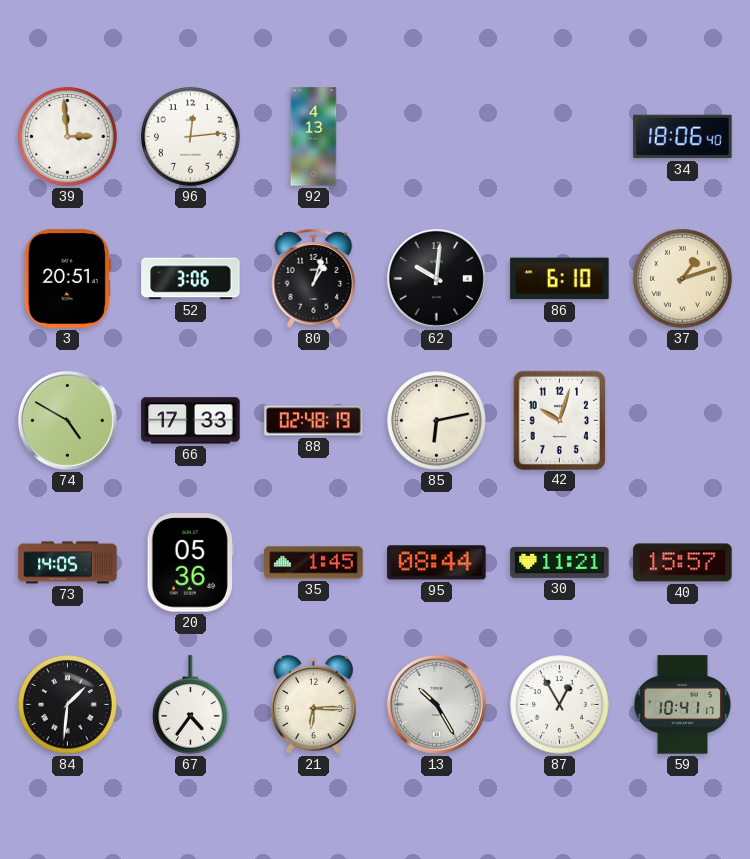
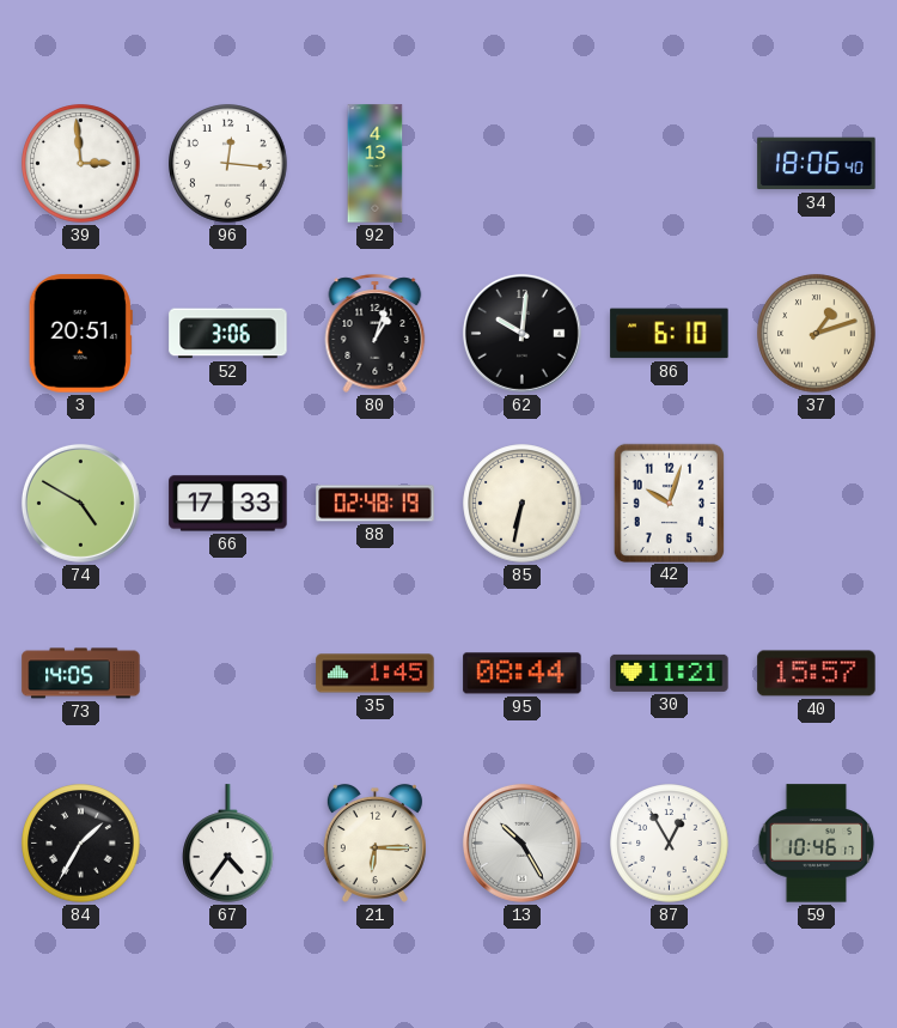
96: 12:14 -> 12:16
85: 6:13 -> 6:32
20: 05:36 -> none
84: 1:31 -> 1:35
59: 10:41 -> 10:46
